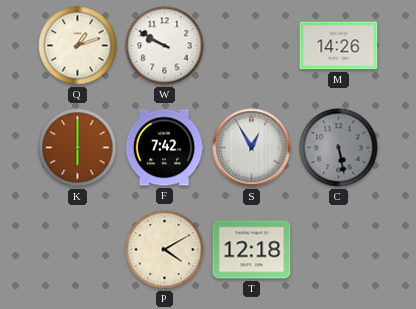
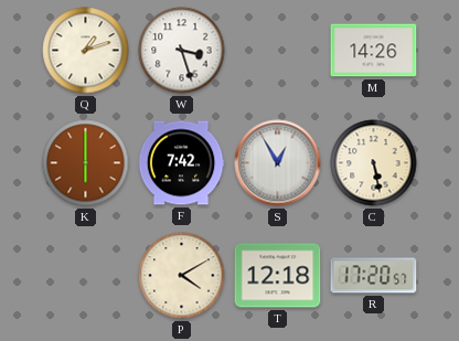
W: 9:50 -> 3:27
C dial: grey -> cream
R: none -> 17:20
